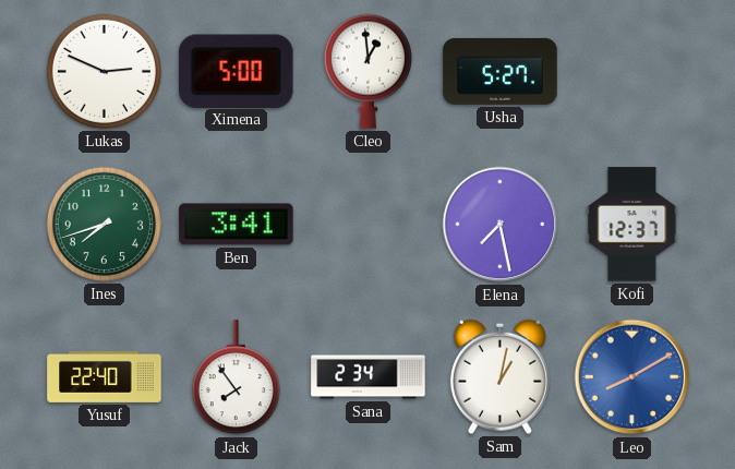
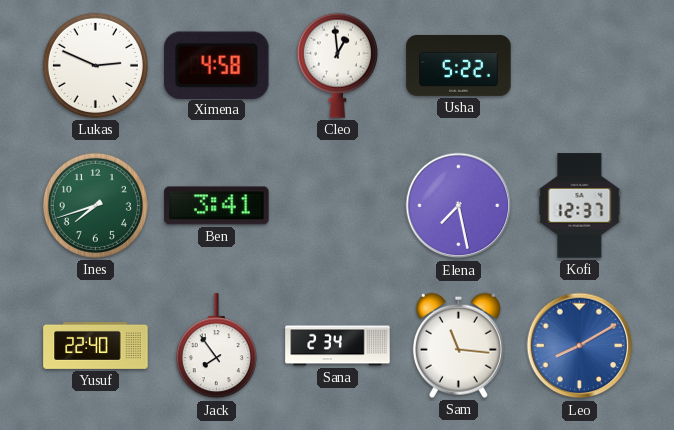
Ximena: 5:00 -> 4:58
Usha: 5:27 -> 5:22
Sam: 1:02 -> 11:16
